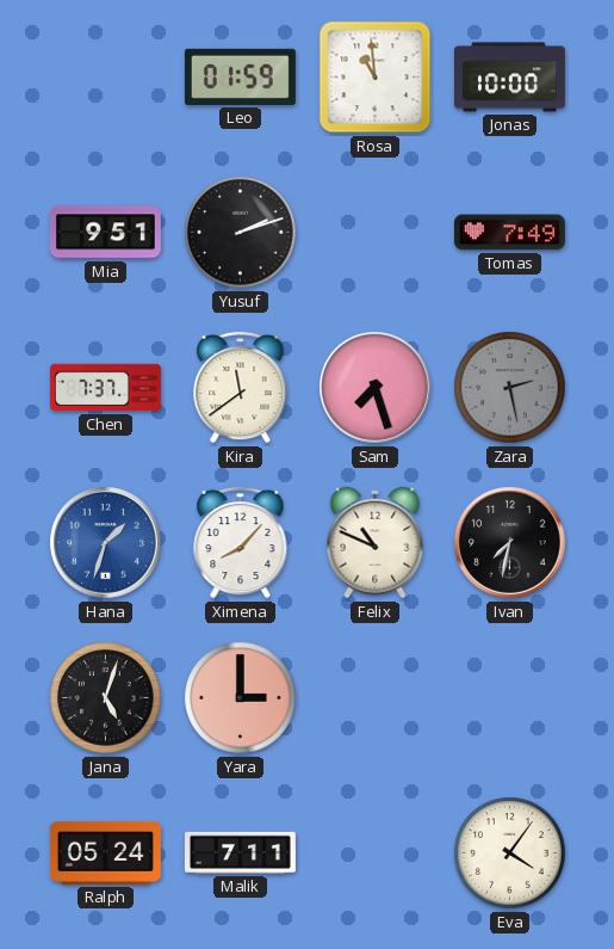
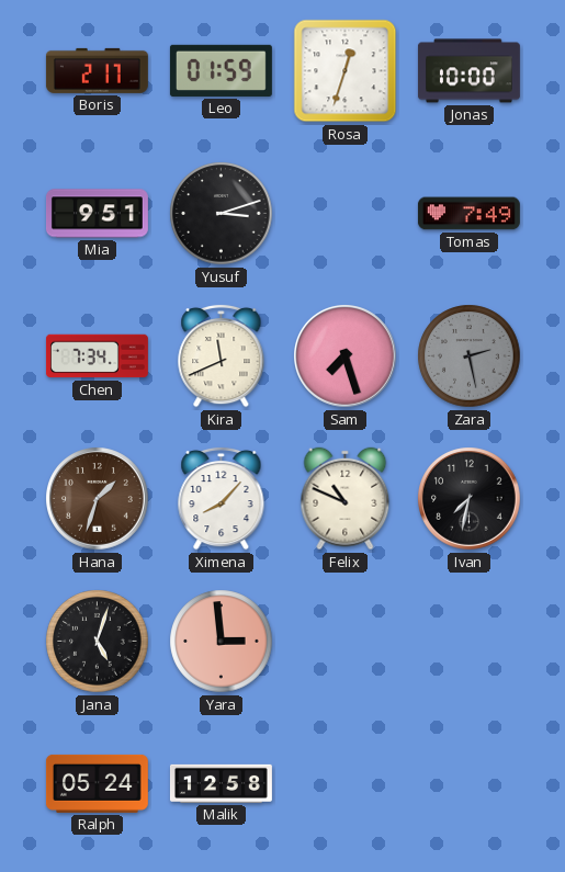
Boris: none -> 2:17
Rosa: 10:59 -> 12:33
Yusuf: 2:12 -> 3:12
Chen: 7:37 -> 7:34
Kira: 11:39 -> 11:41
Hana dial: blue -> brown
Yara: 3:00 -> 2:59
Malik: 7:11 -> 12:58
Eva: 4:06 -> none
